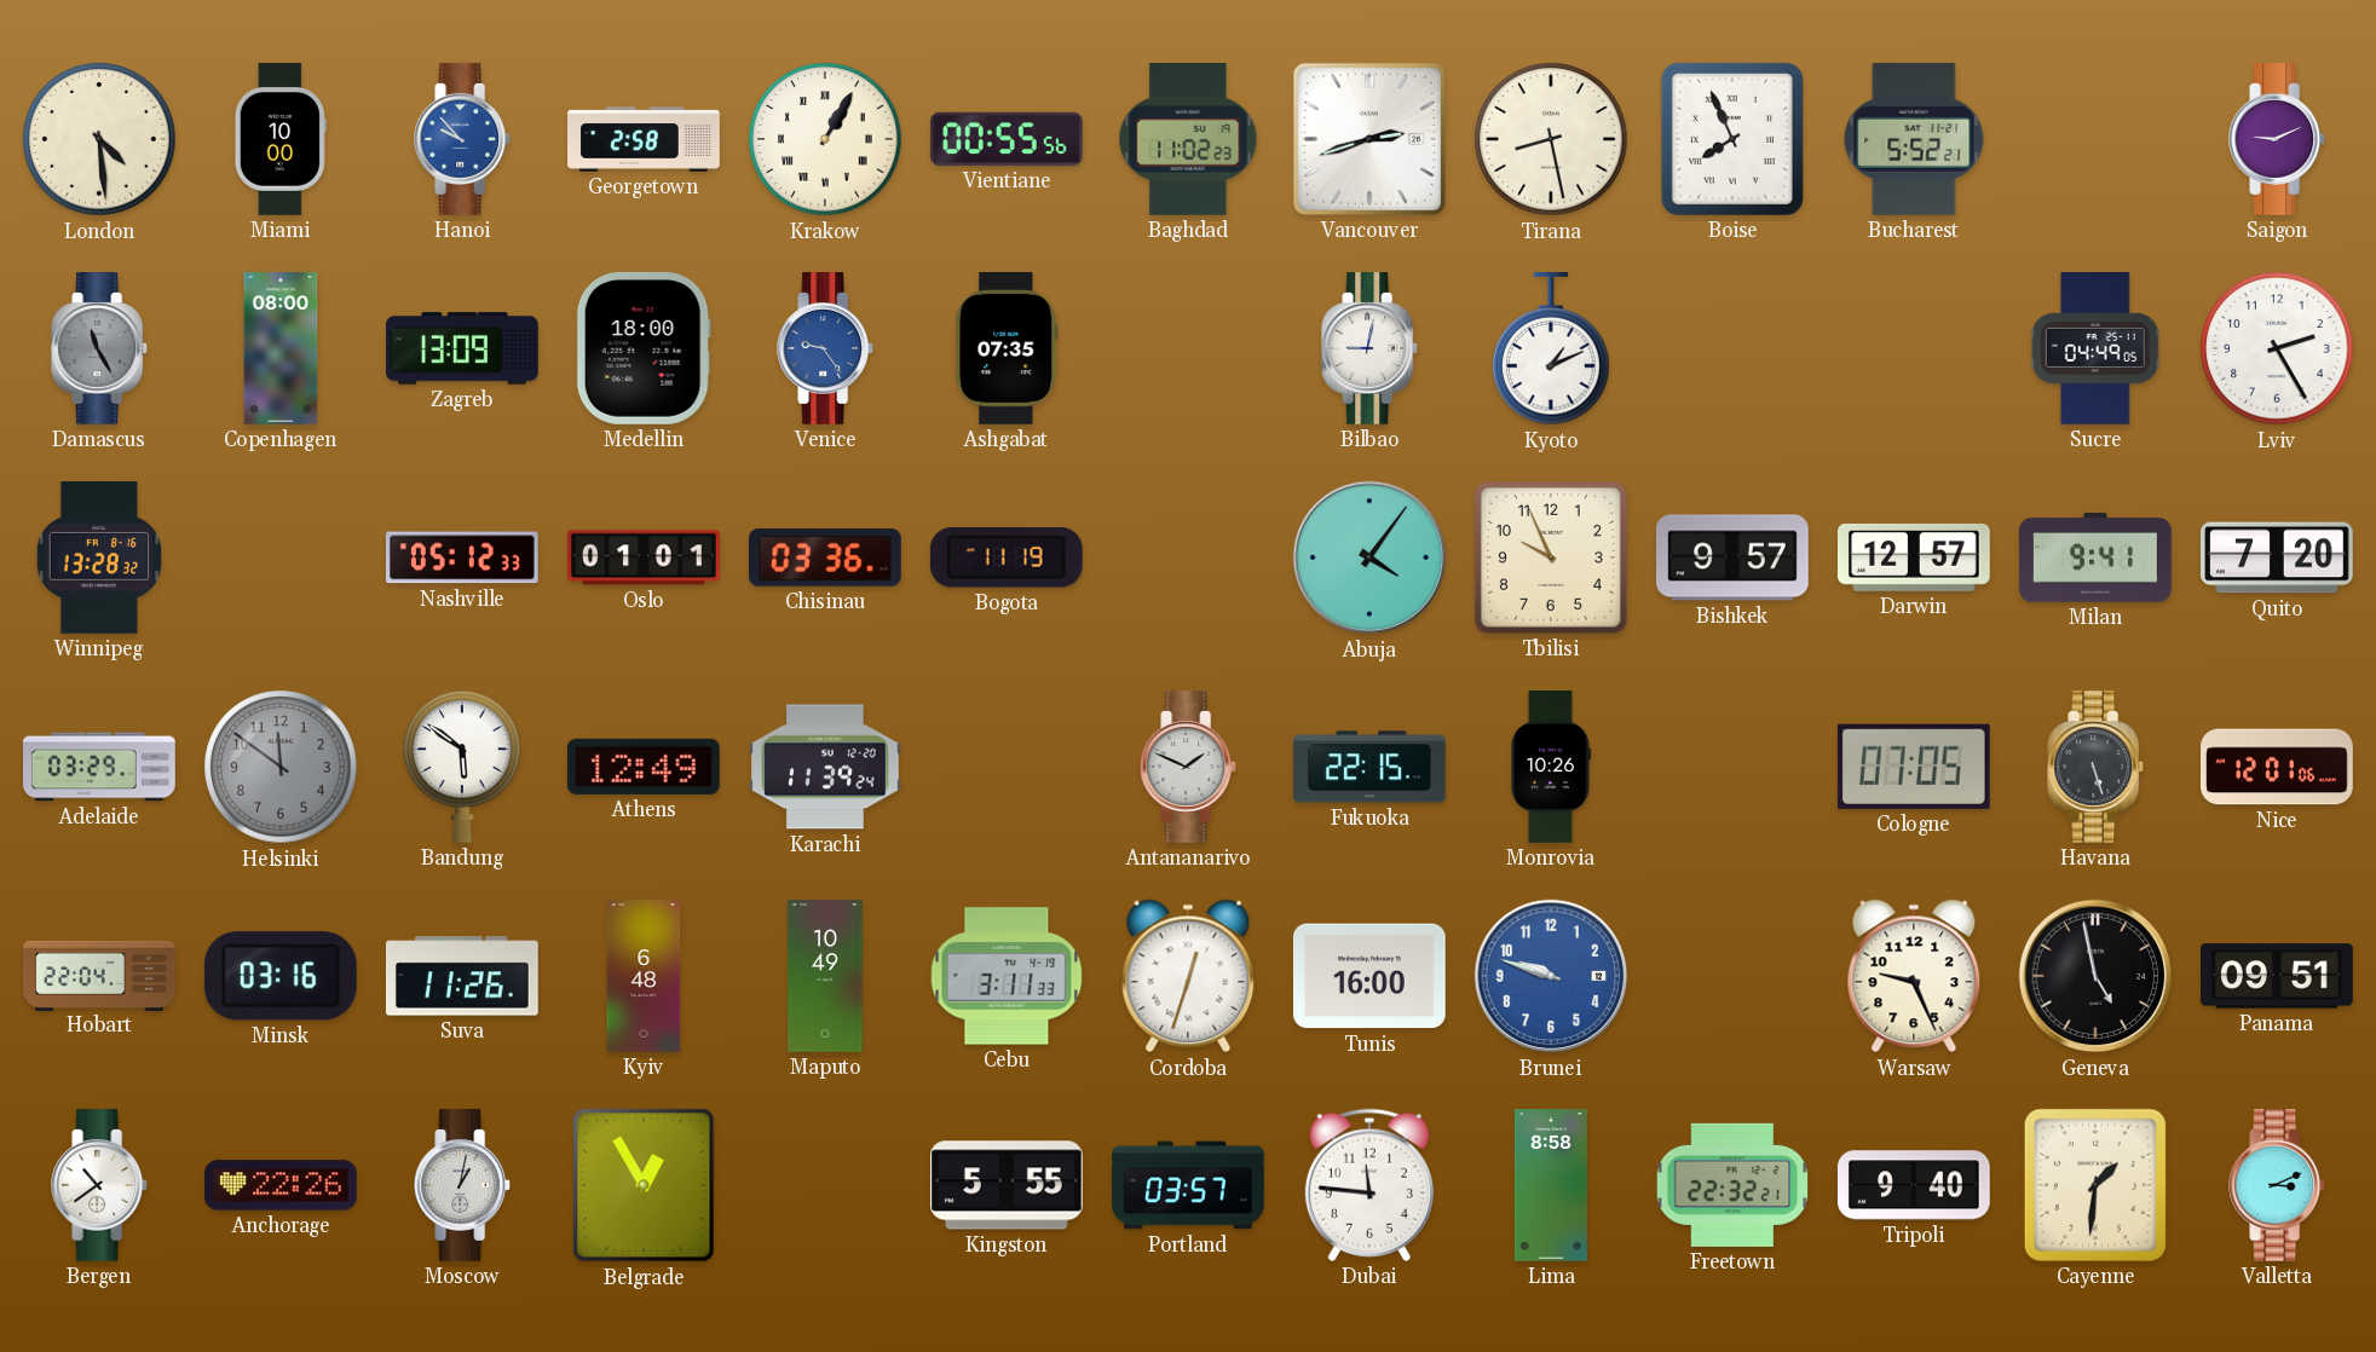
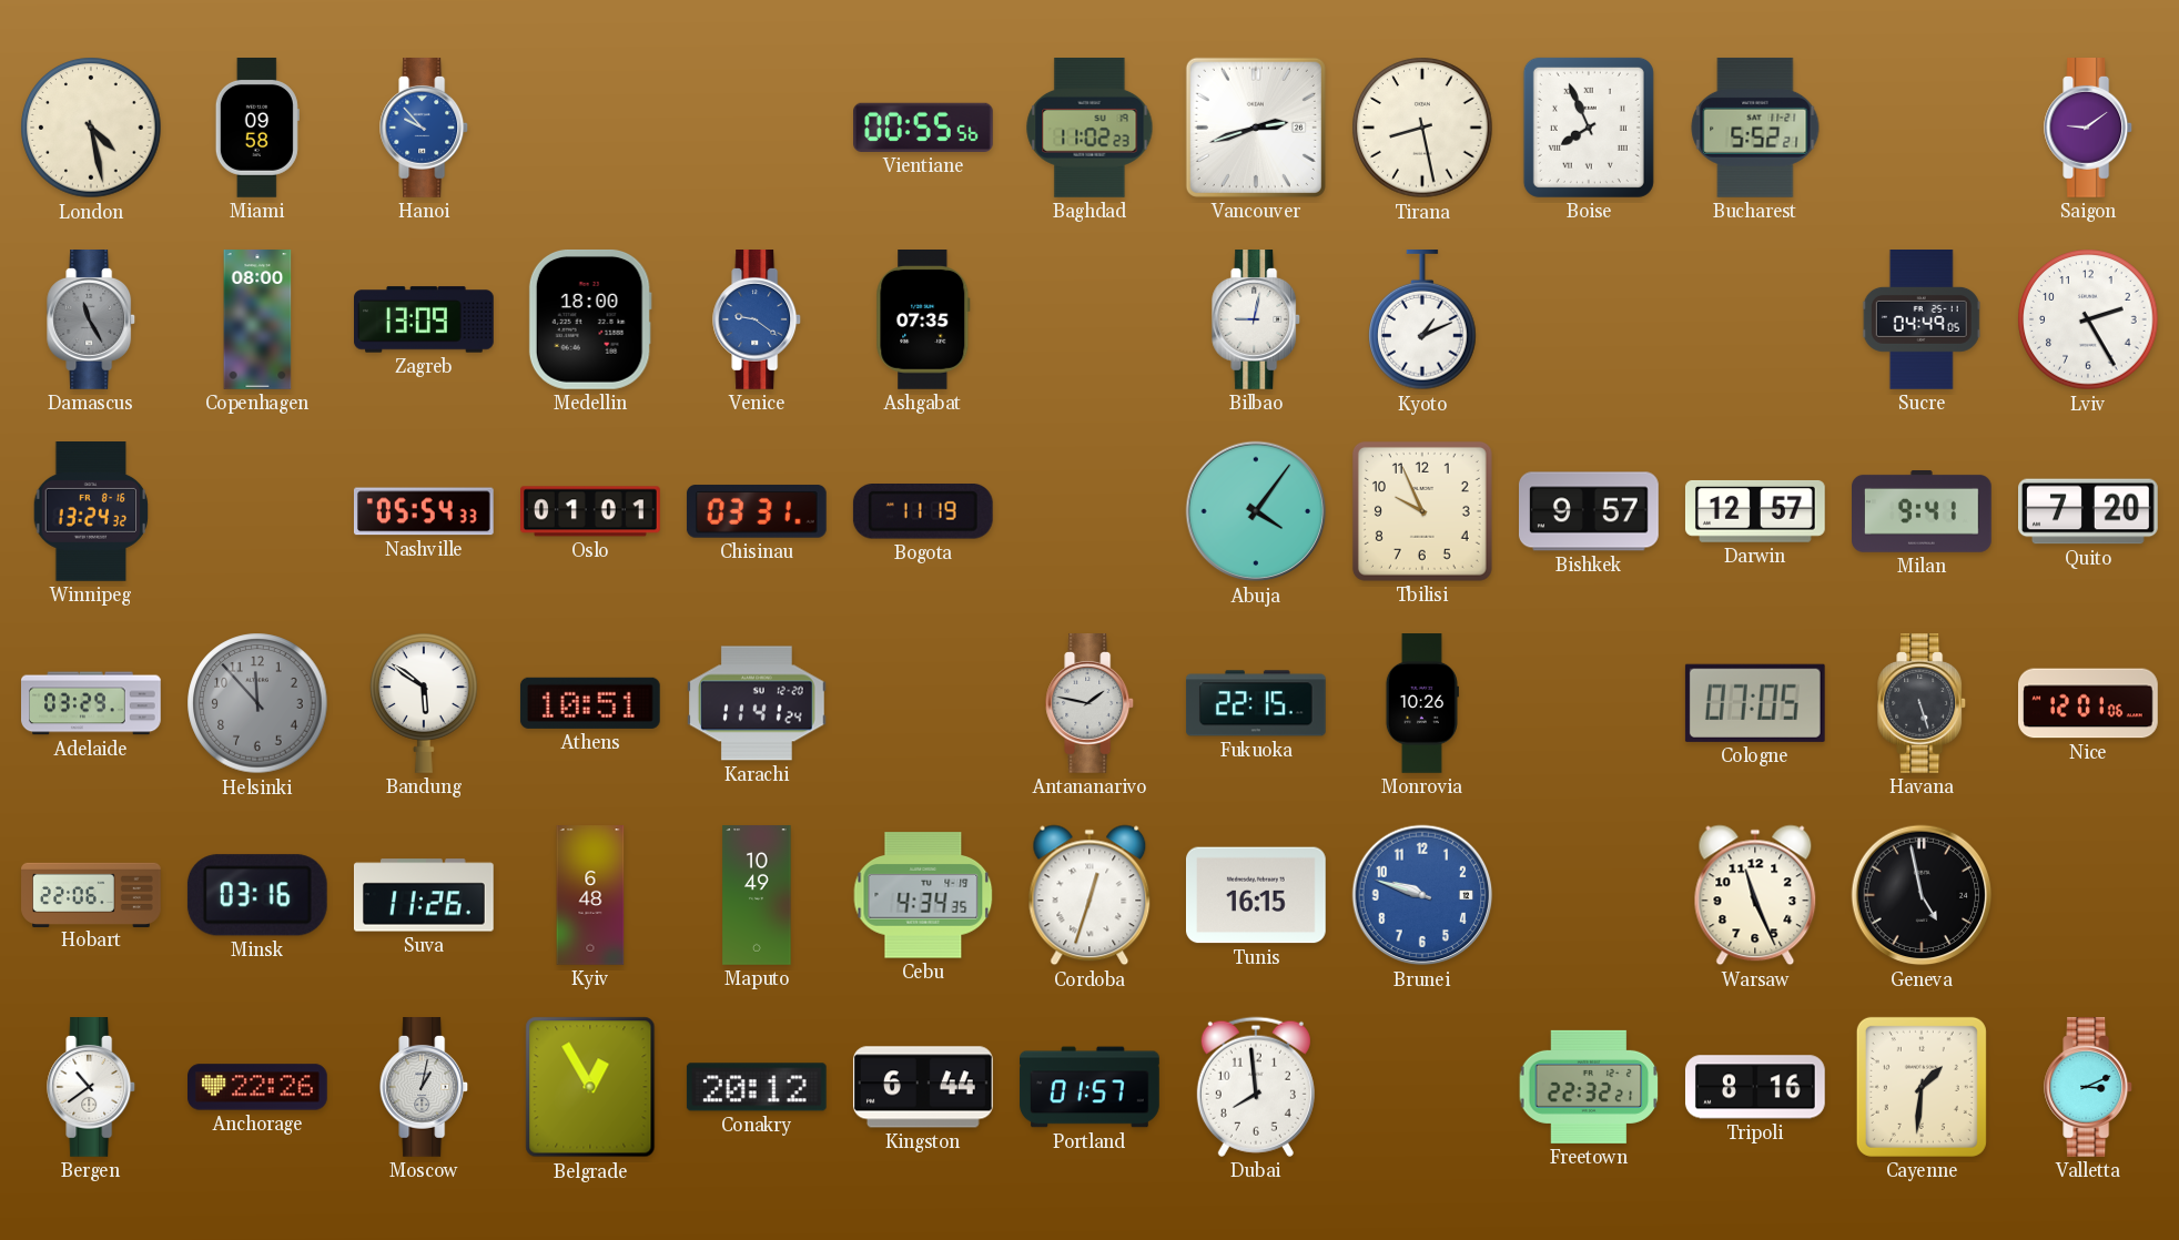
London: 4:29 -> 4:28
Miami: 10:00 -> 09:58
Georgetown: 2:58 -> none
Krakow: 1:05 -> none
Saigon: 9:11 -> 9:09
Venice: 9:24 -> 9:21
Winnipeg: 13:28 -> 13:24
Nashville: 05:12 -> 05:54
Chisinau: 03:36 -> 03:31
Helsinki: 11:51 -> 11:53
Athens: 12:49 -> 10:51
Karachi: 11:39 -> 11:41
Antananarivo: 1:49 -> 1:47
Hobart: 22:04 -> 22:06
Cebu: 3:11 -> 4:34
Tunis: 16:00 -> 16:15
Warsaw: 9:26 -> 11:26
Panama: 09:51 -> none
Conakry: none -> 20:12
Kingston: 5:55 -> 6:44
Portland: 03:57 -> 01:57
Dubai: 11:46 -> 7:59
Lima: 8:58 -> none
Tripoli: 9:40 -> 8:16
